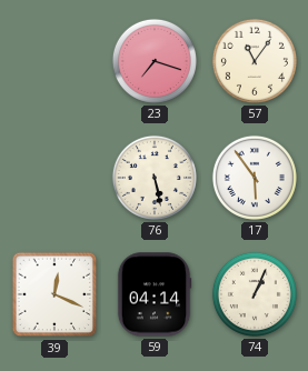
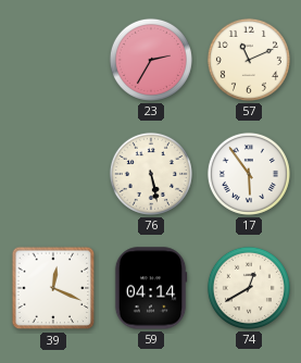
23: 7:18 -> 2:35
57: 11:06 -> 11:11
74: 1:04 -> 12:40
